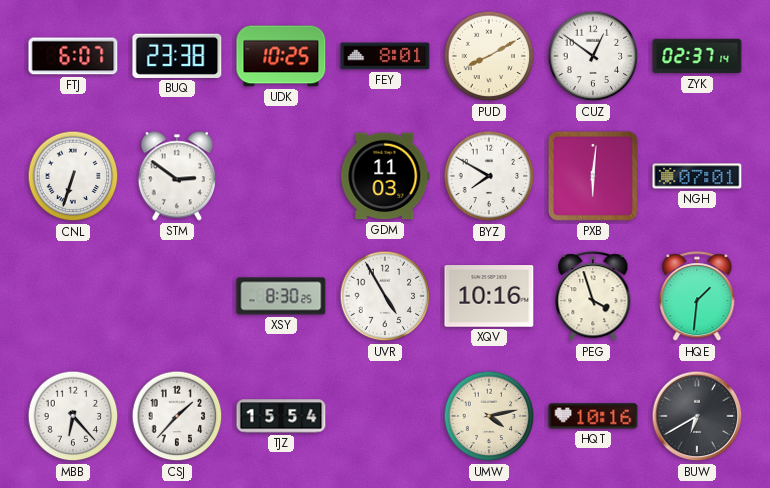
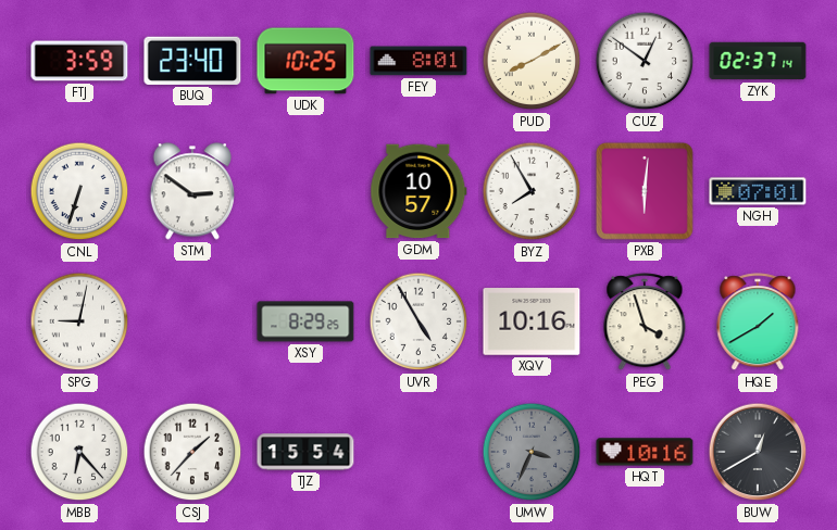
FTJ: 6:07 -> 3:59
BUQ: 23:38 -> 23:40
GDM: 11:03 -> 10:57
BYZ: 7:50 -> 7:55
SPG: none -> 9:02
XSY: 8:30 -> 8:29
HQE: 1:31 -> 1:40
UMW: 4:13 -> 3:34
UMW dial: cream -> grey
BUW: 6:40 -> 12:40
